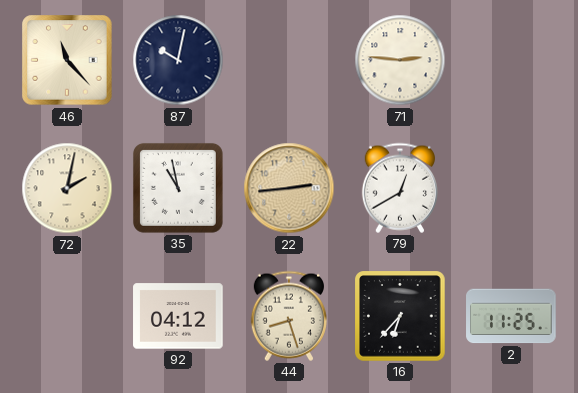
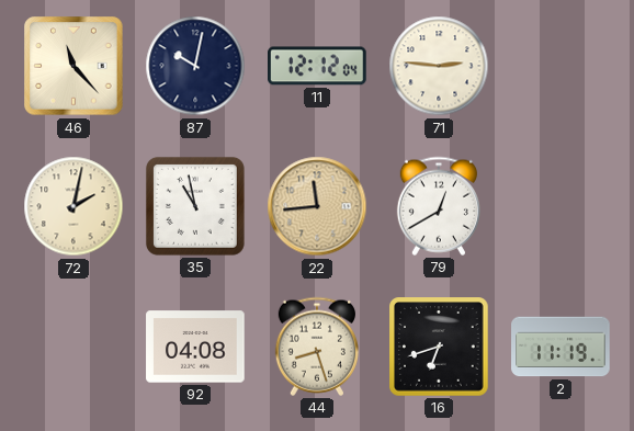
11: none -> 12:12
22: 2:44 -> 11:44
92: 04:12 -> 04:08
16: 6:37 -> 6:42
2: 11:25 -> 11:19
